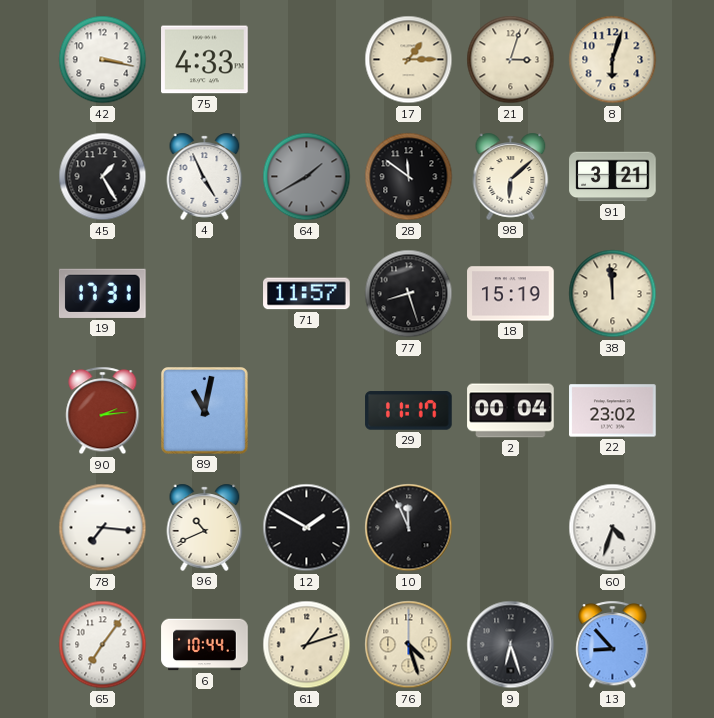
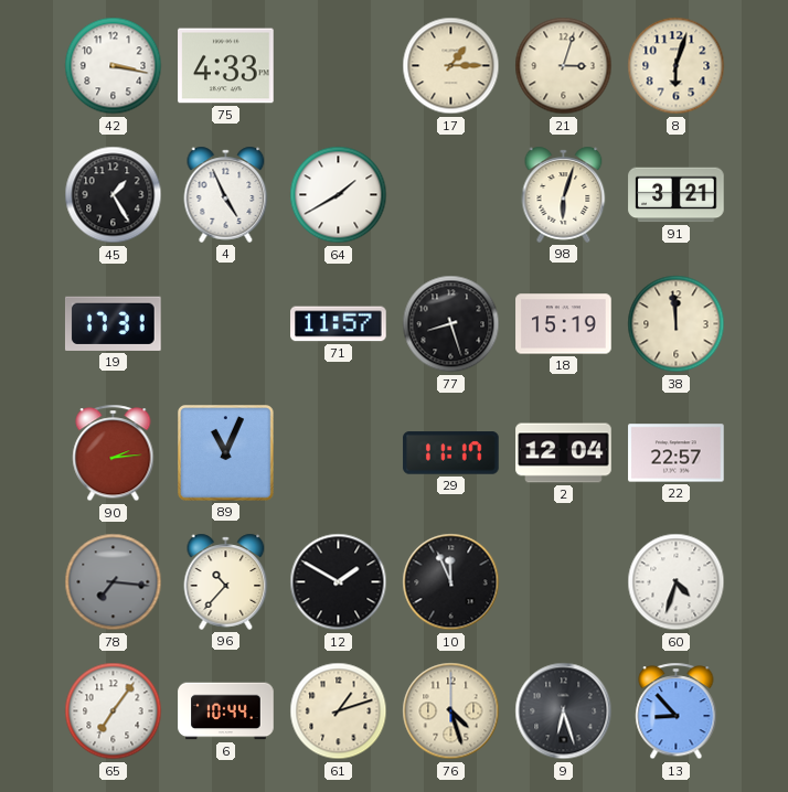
64 dial: grey -> white
28: 11:51 -> none
98: 6:08 -> 6:03
89: 11:02 -> 11:04
2: 00:04 -> 12:04
22: 23:02 -> 22:57
78 dial: white -> grey
96: 10:41 -> 10:37
